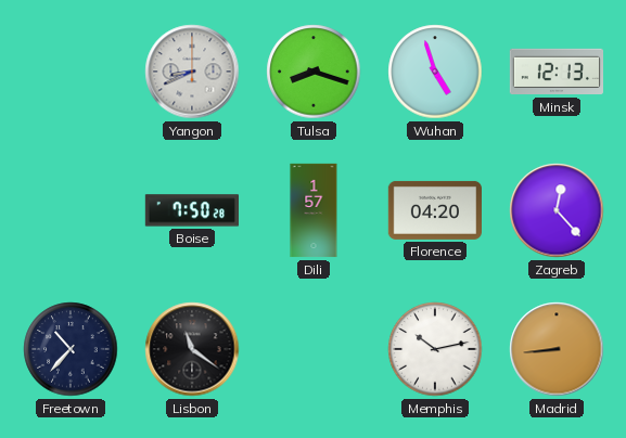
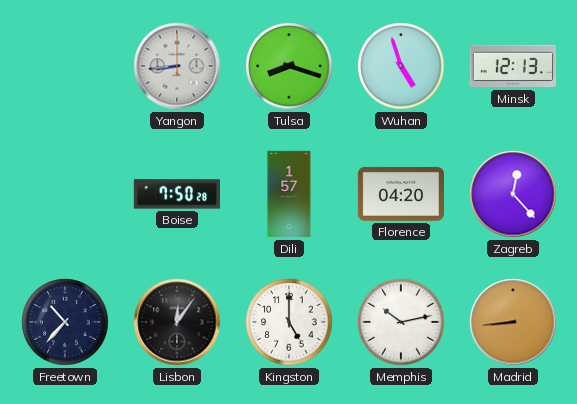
Yangon: 8:41 -> 8:44
Lisbon: 11:21 -> 12:06
Kingston: none -> 5:00
